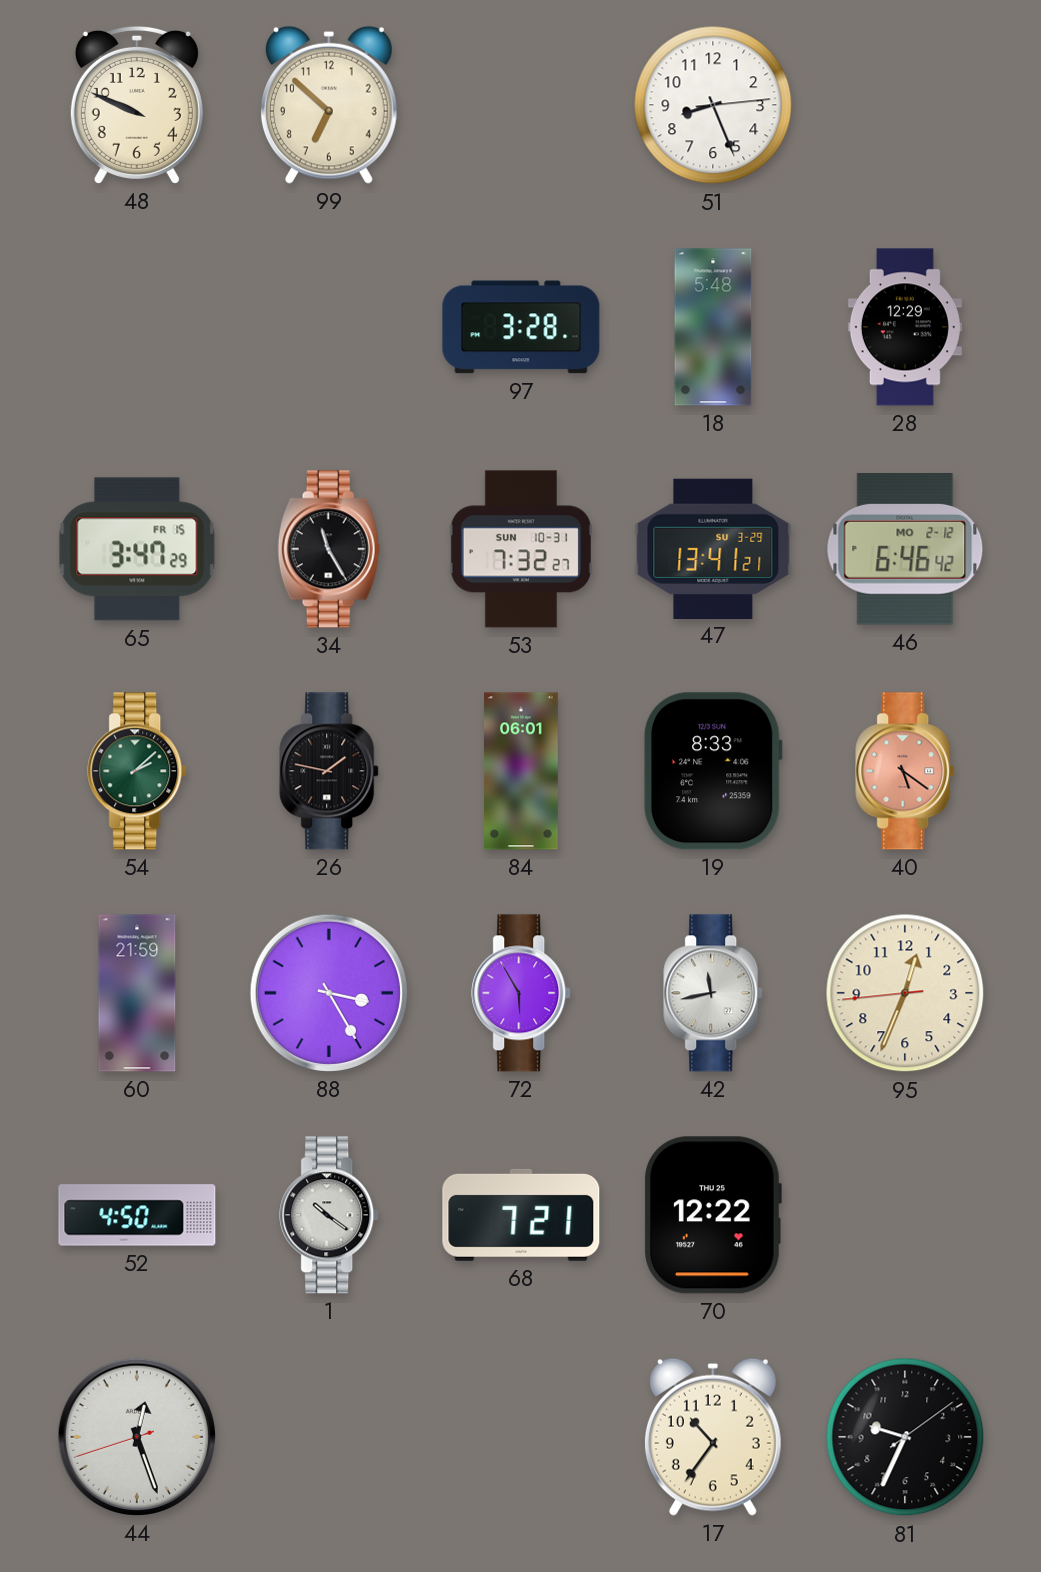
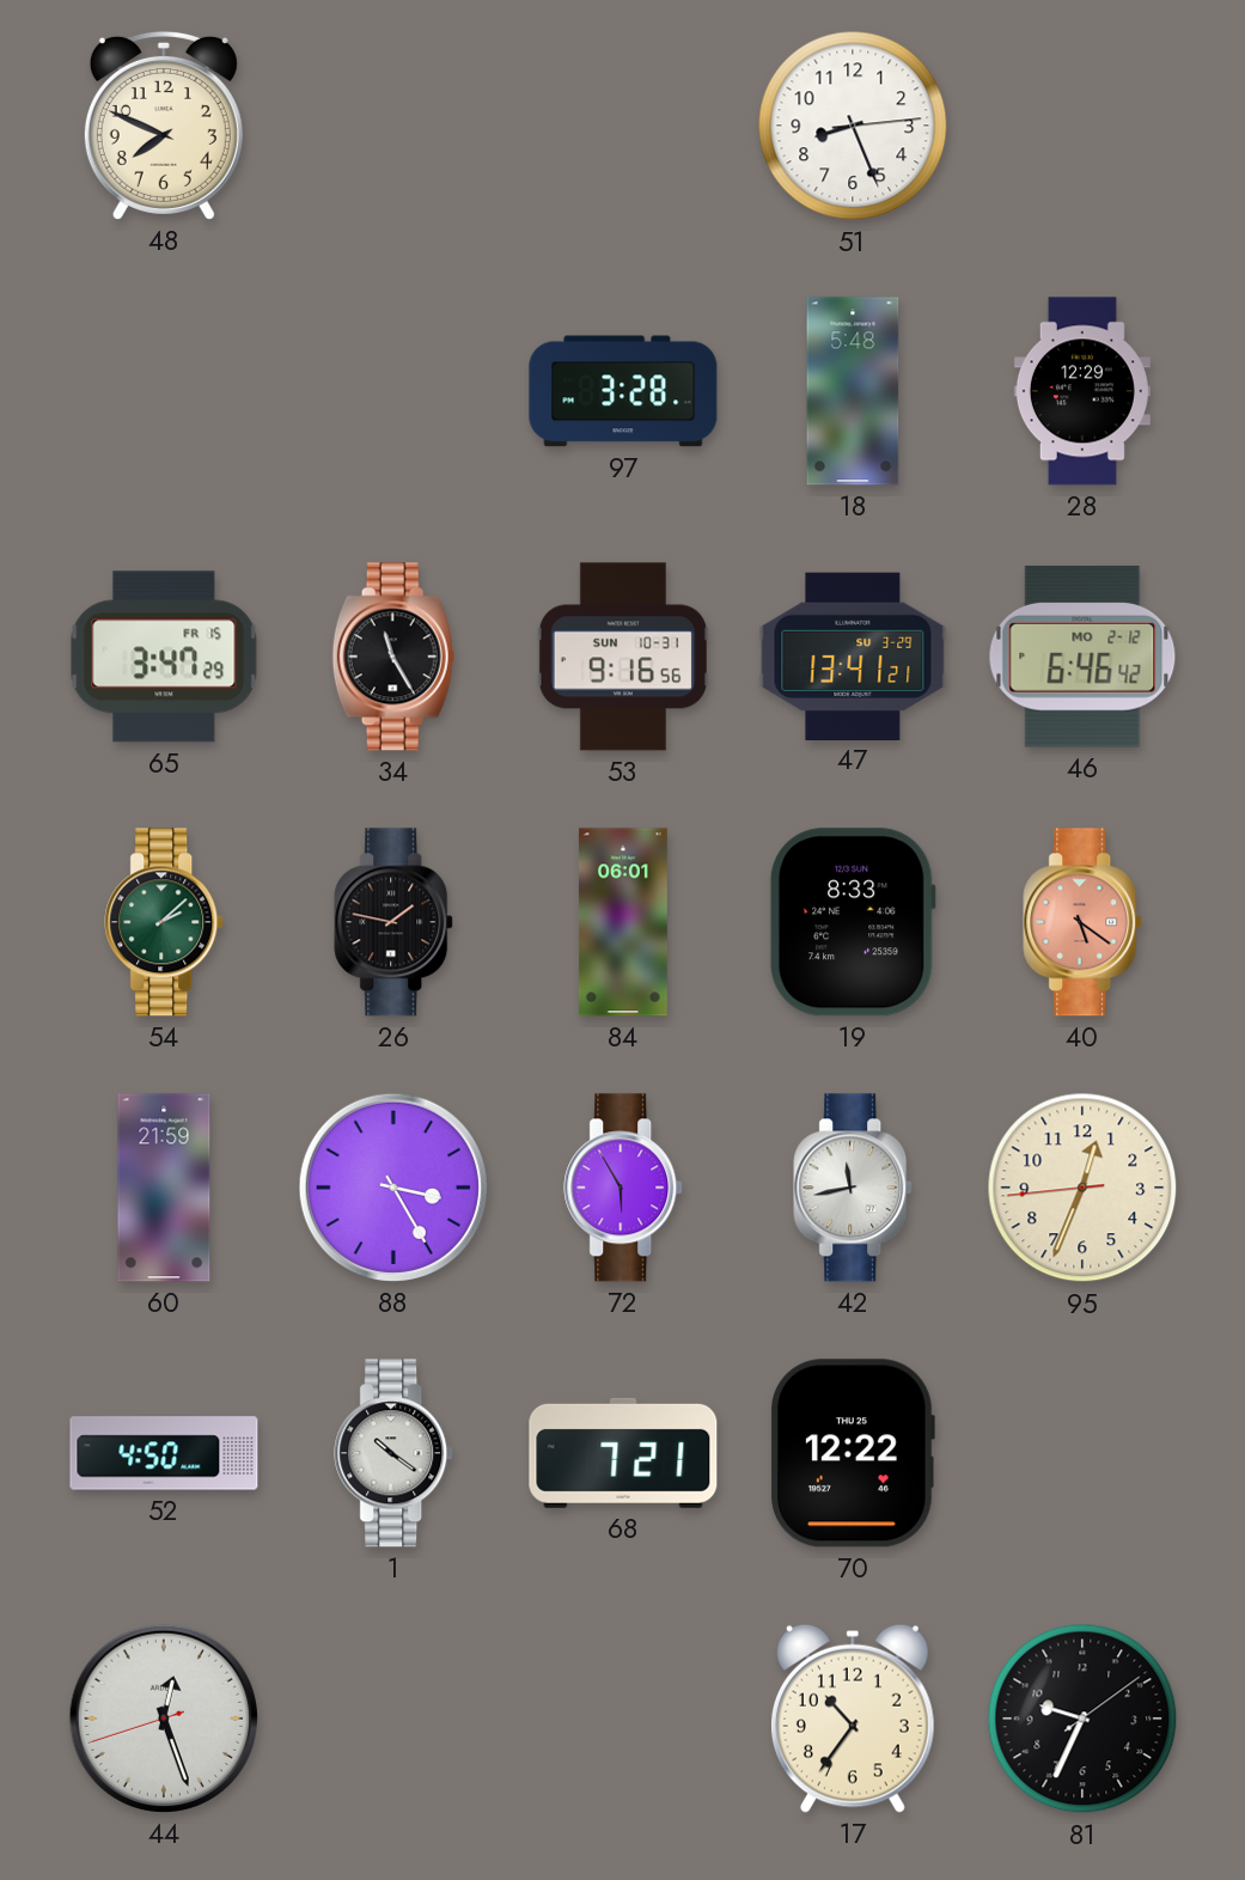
48: 9:49 -> 7:49
99: 6:52 -> none
53: 7:32 -> 9:16
